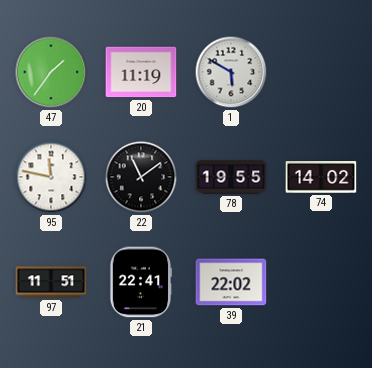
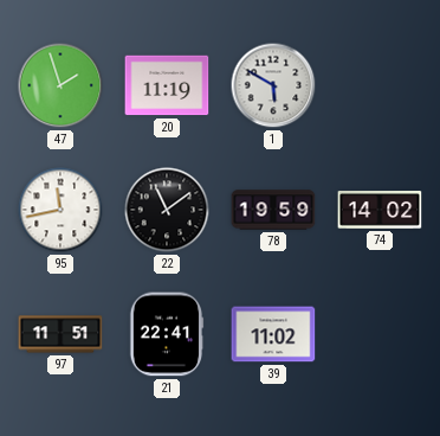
47: 1:36 -> 1:57
95: 11:47 -> 11:43
78: 19:55 -> 19:59
39: 22:02 -> 11:02
